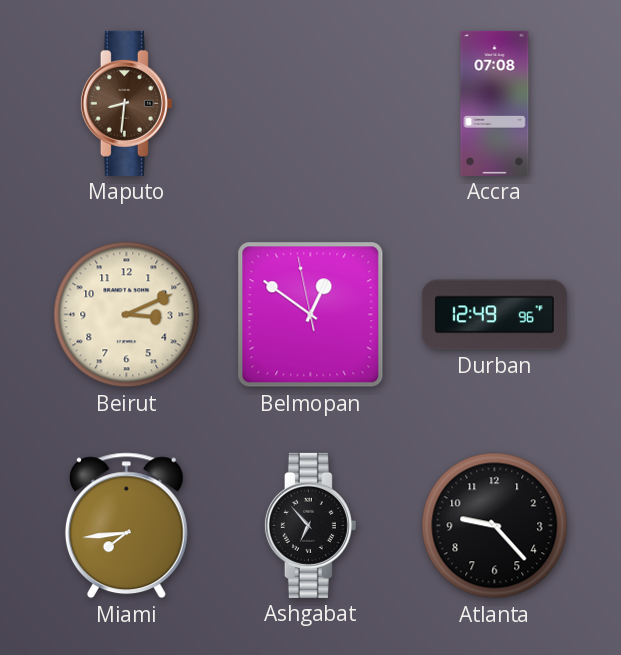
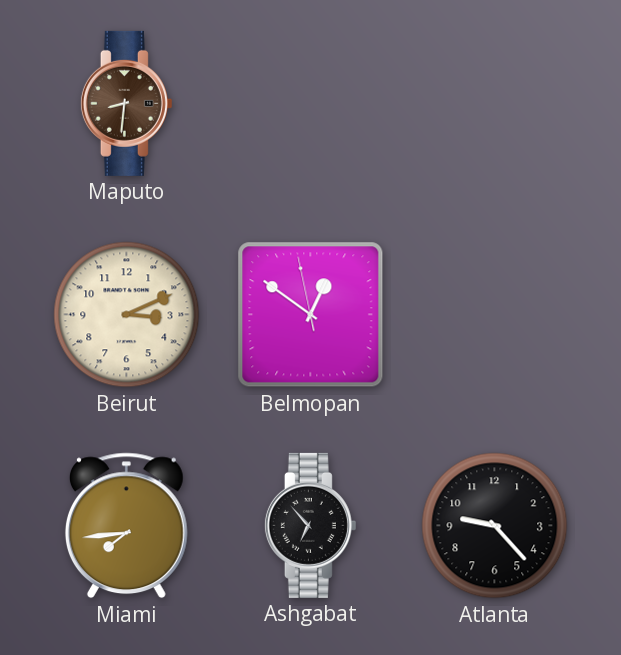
Accra: 07:08 -> none
Durban: 12:49 -> none
